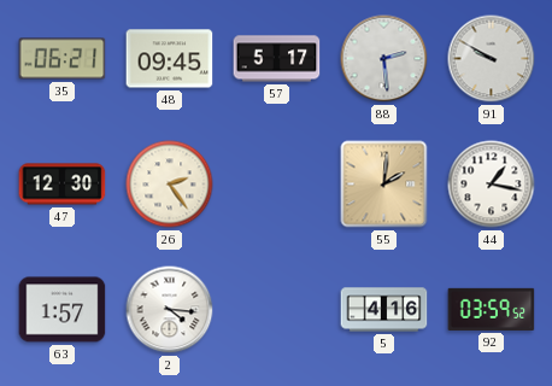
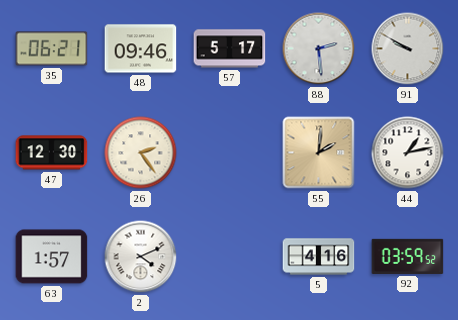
48: 09:45 -> 09:46
44: 1:17 -> 1:13
2: 4:16 -> 4:11
